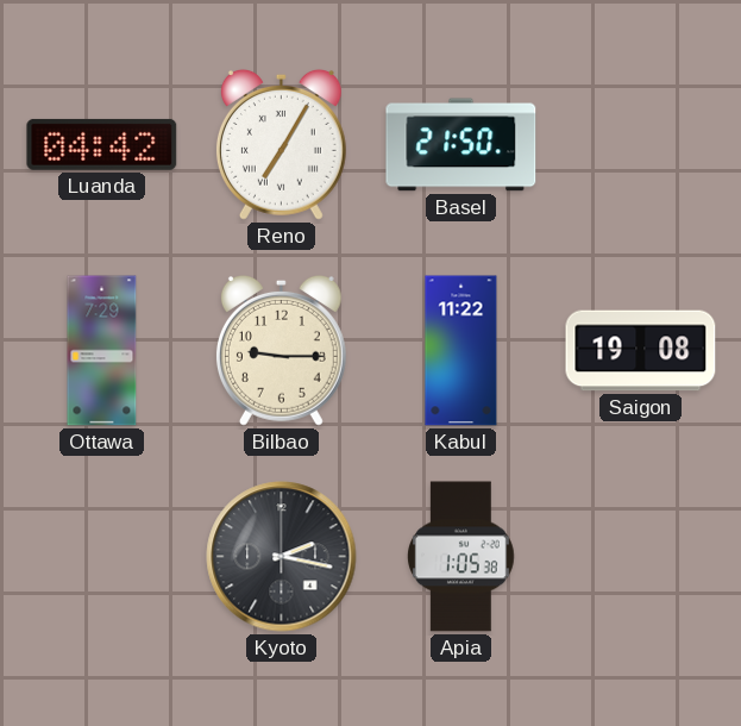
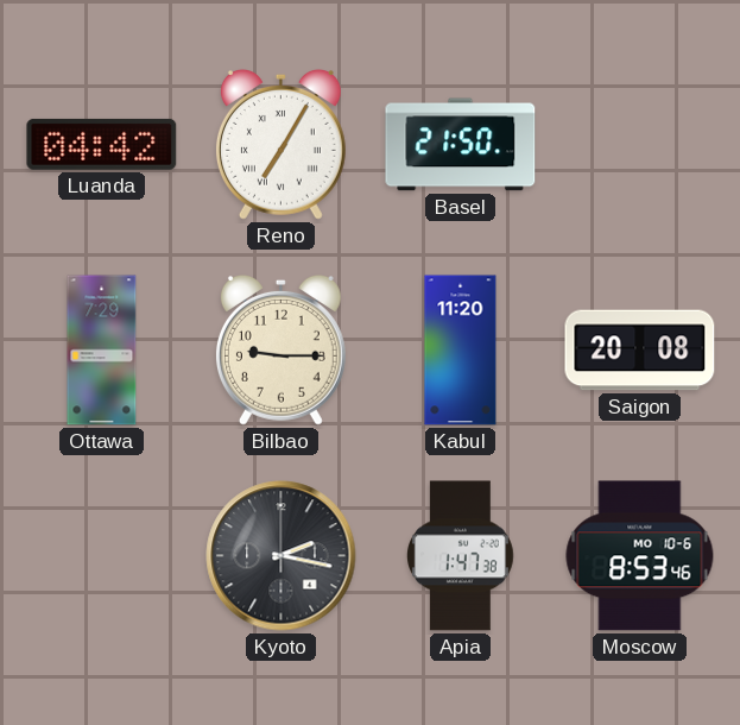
Kabul: 11:22 -> 11:20
Saigon: 19:08 -> 20:08
Apia: 1:05 -> 1:47
Moscow: none -> 8:53
